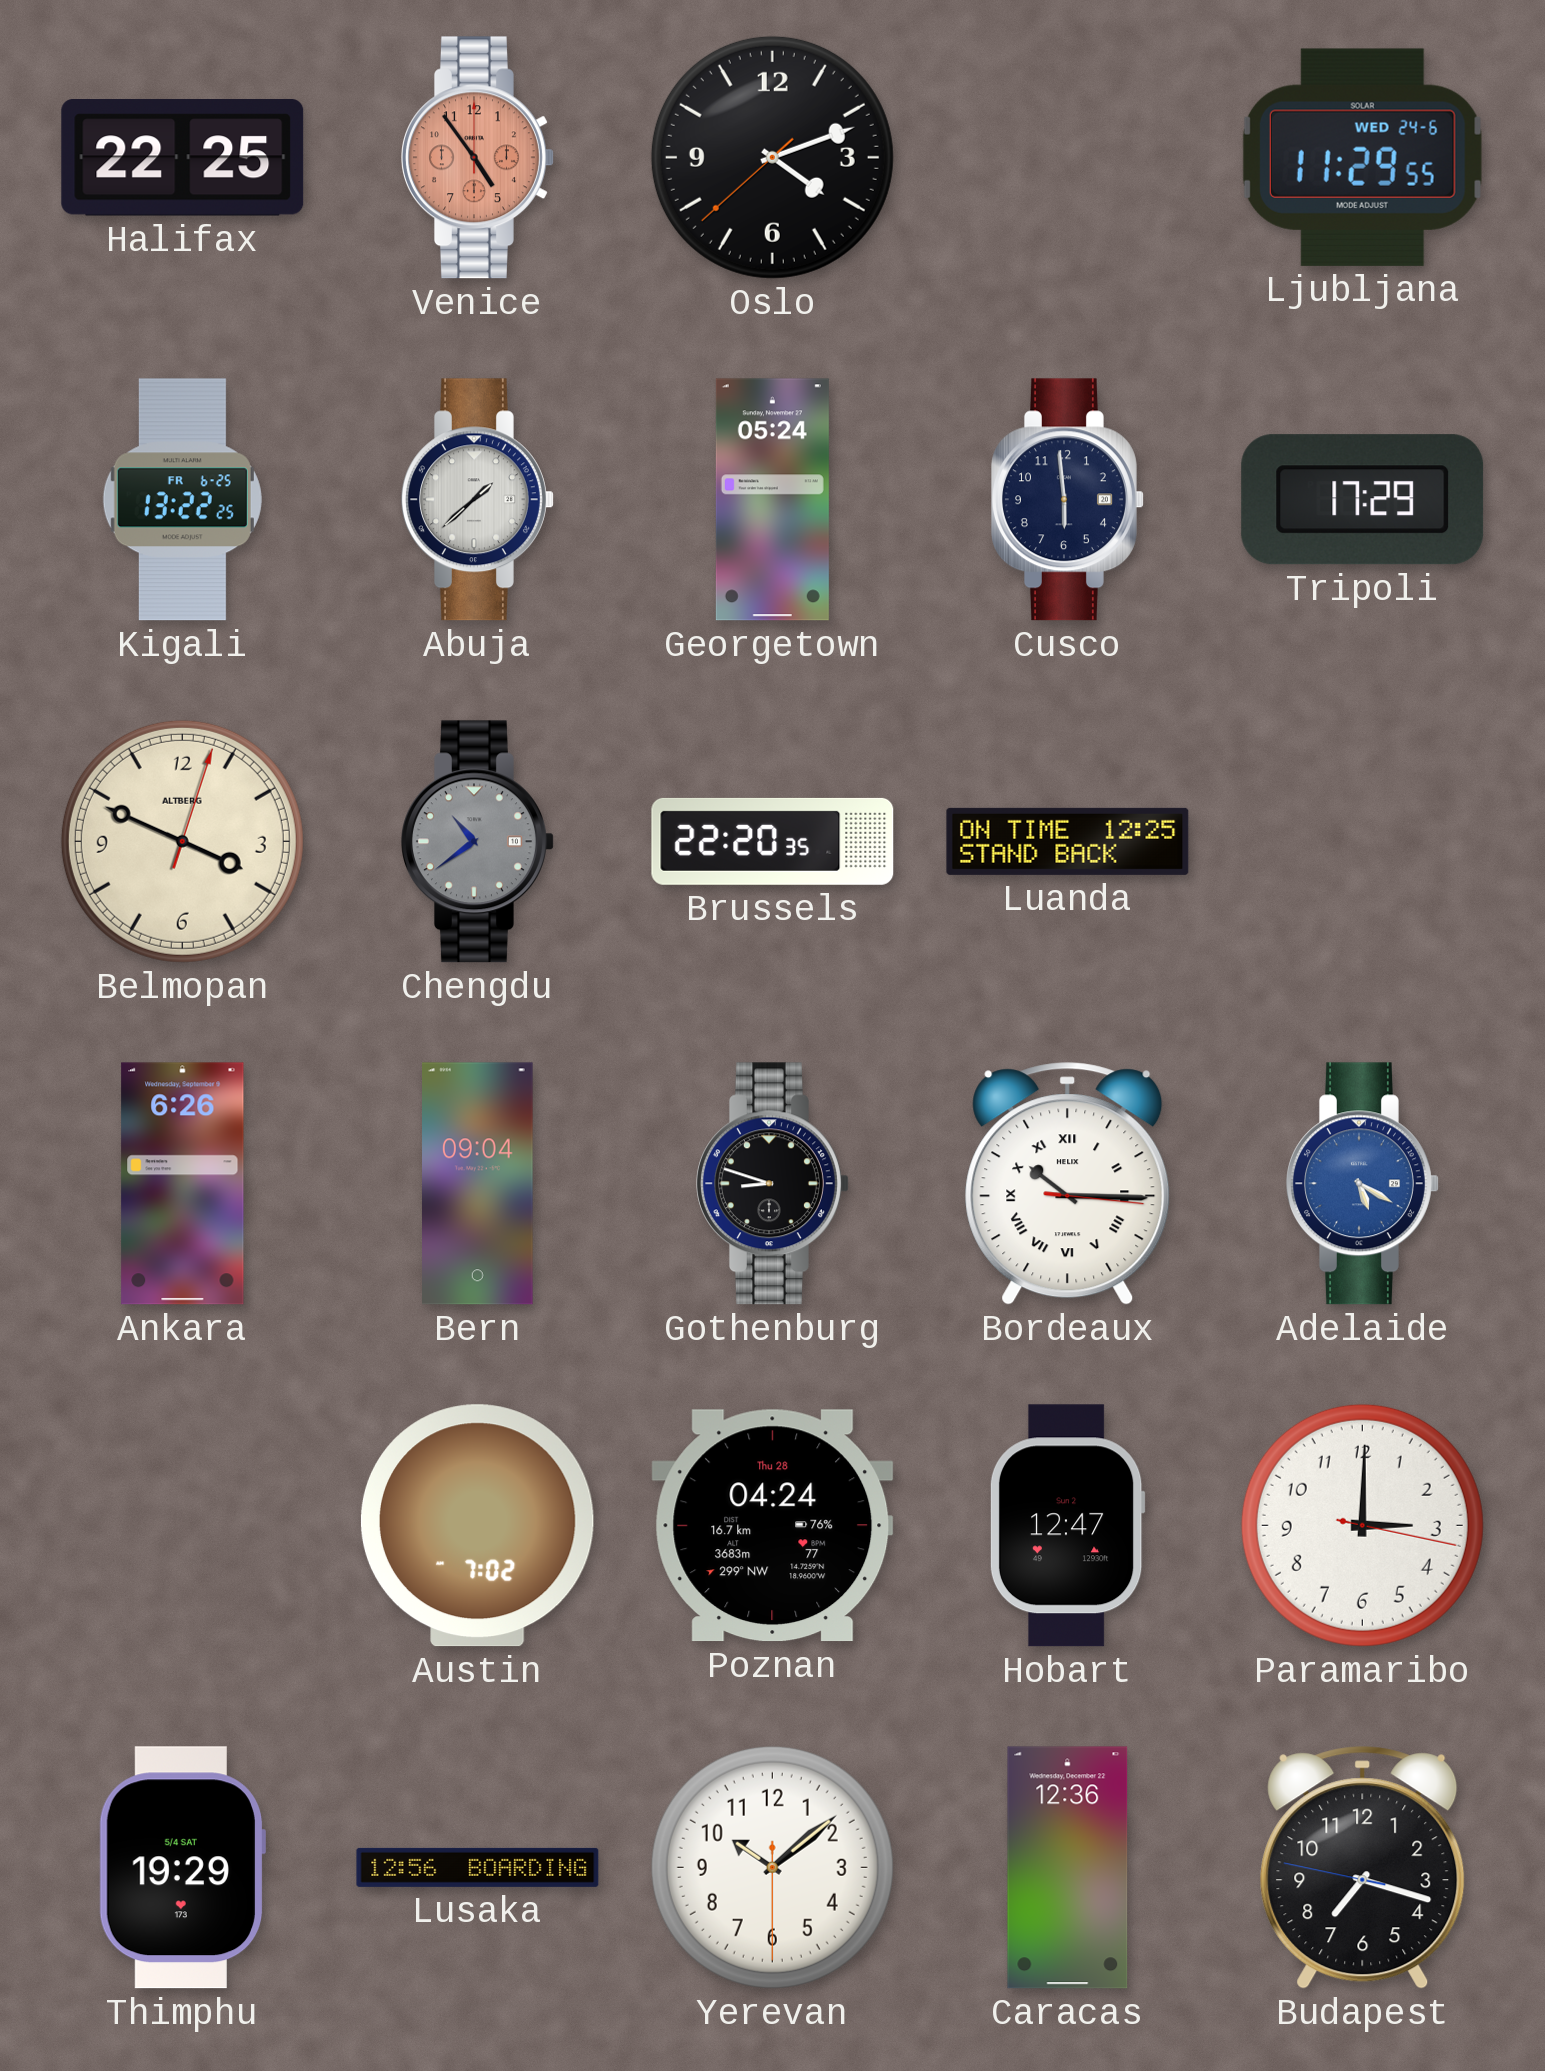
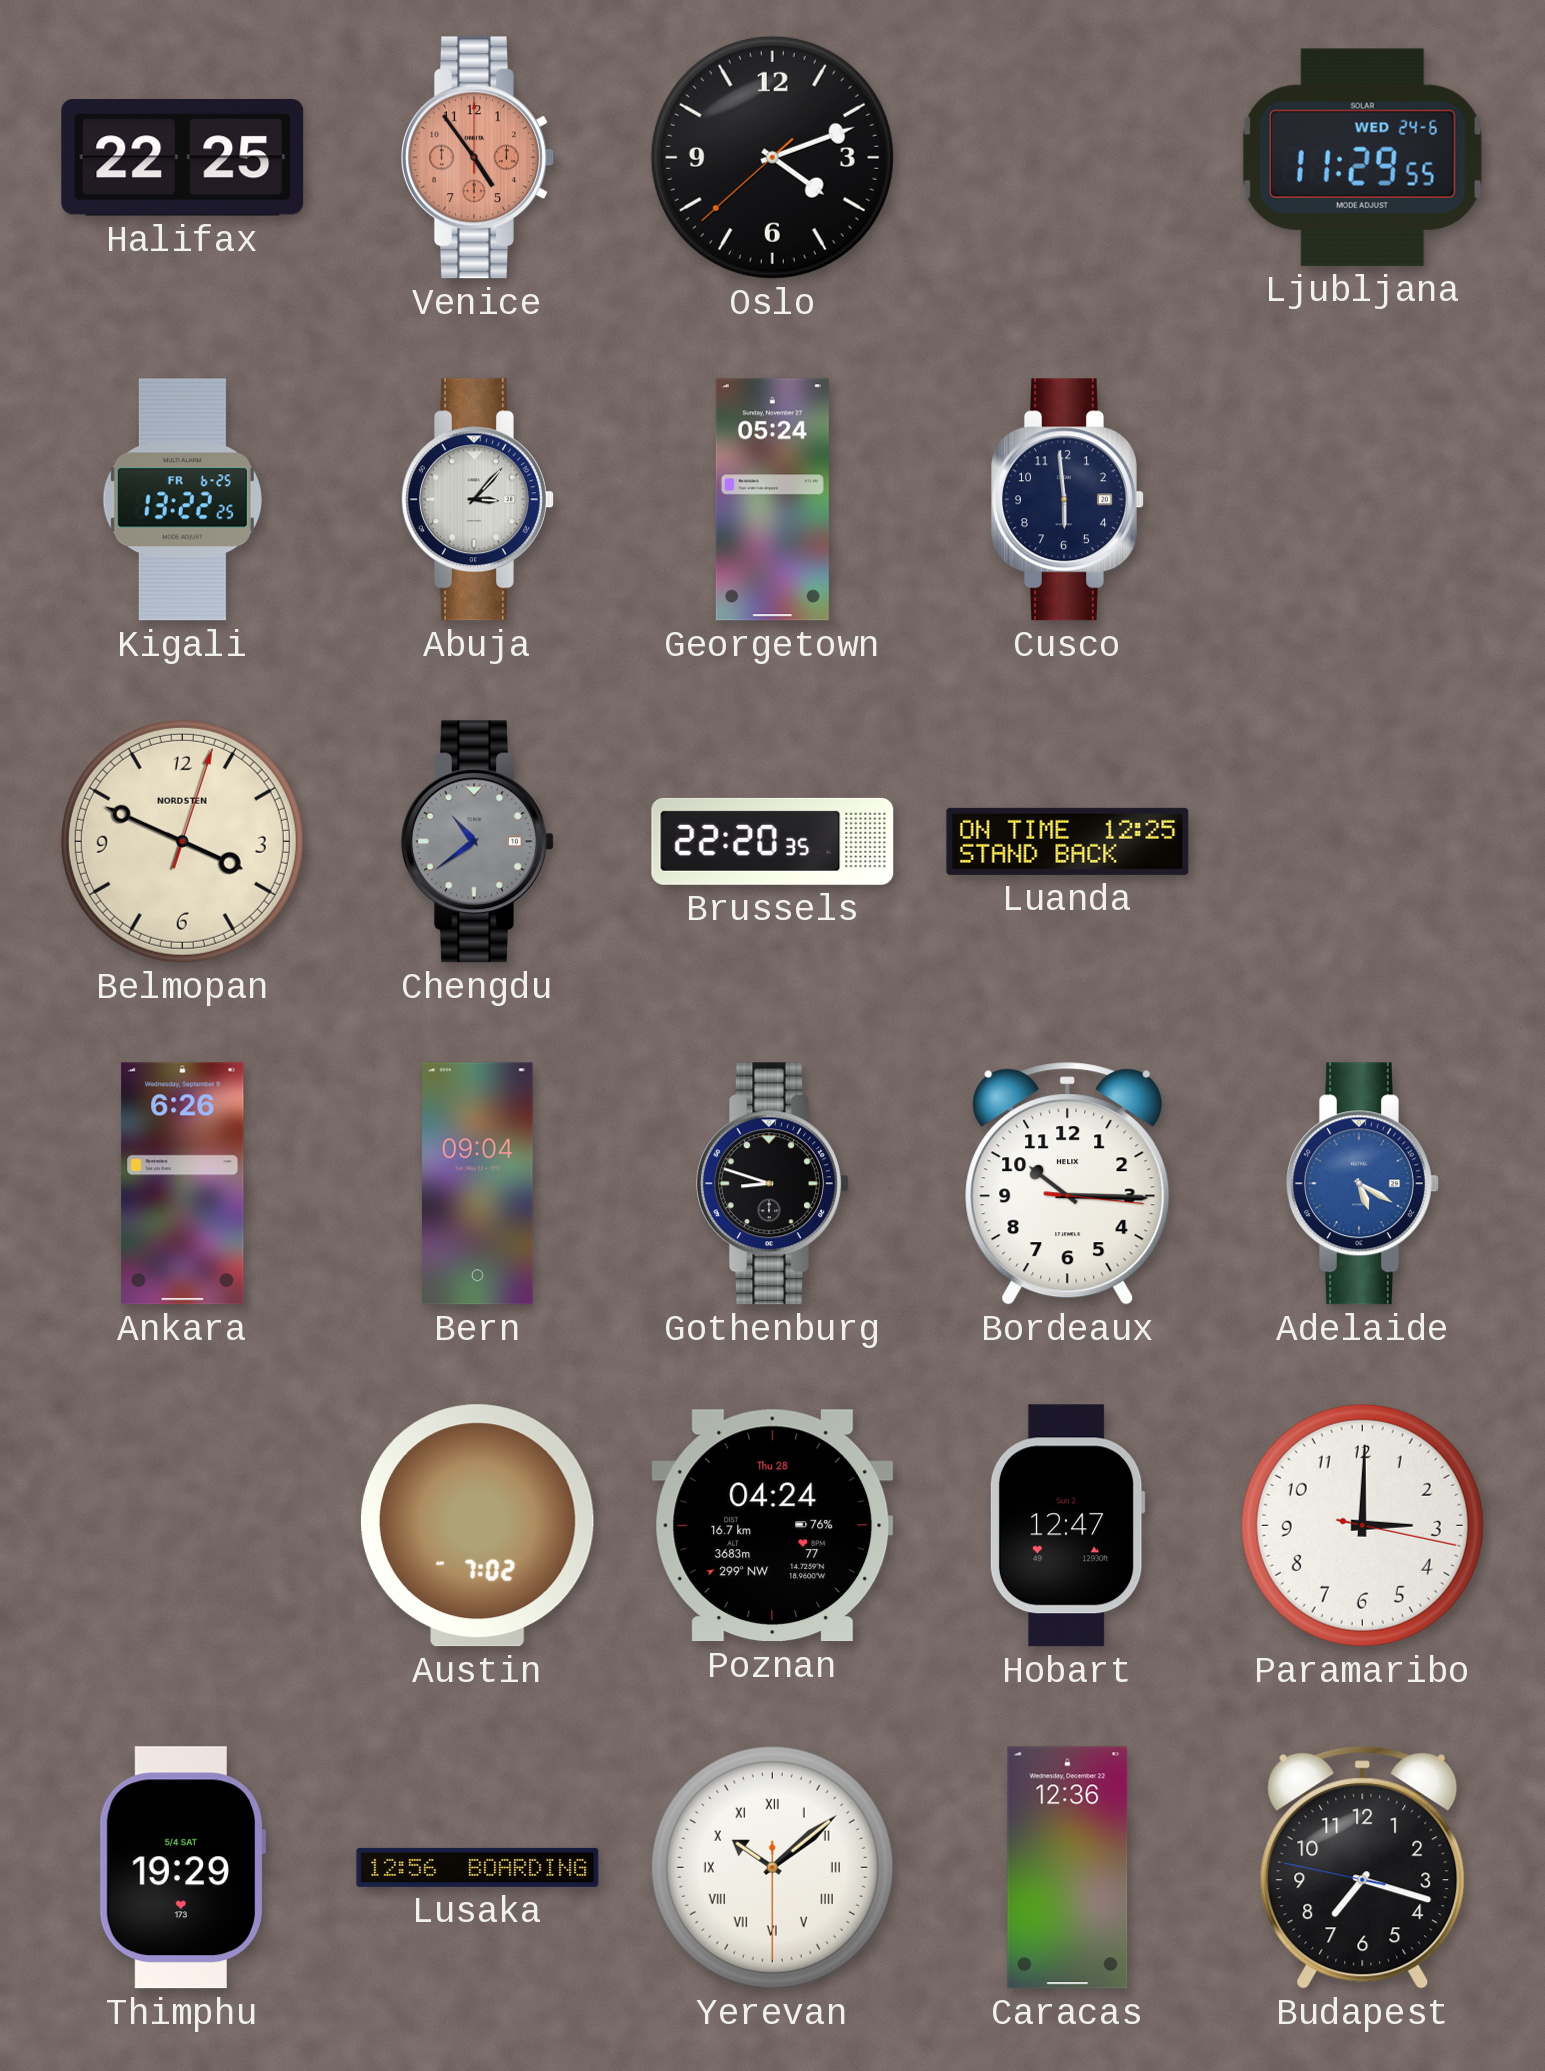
Abuja: 1:38 -> 3:07
Tripoli: 17:29 -> none
Belmopan brand: ALTBERG -> NORDSTEN
Bordeaux numerals: Roman -> Arabic
Yerevan numerals: Arabic -> Roman
